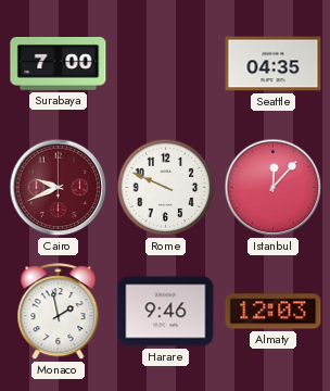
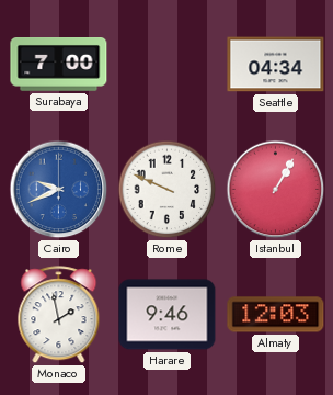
Seattle: 04:35 -> 04:34
Cairo dial: burgundy -> blue
Istanbul: 12:07 -> 1:05
